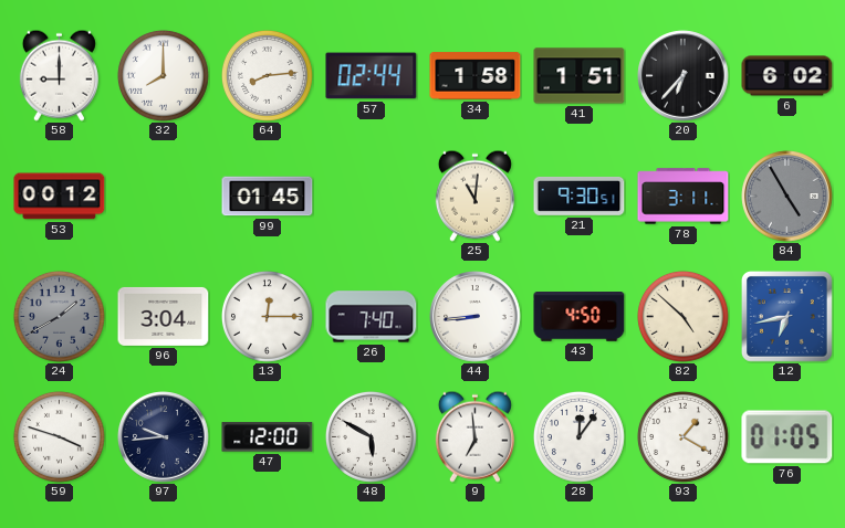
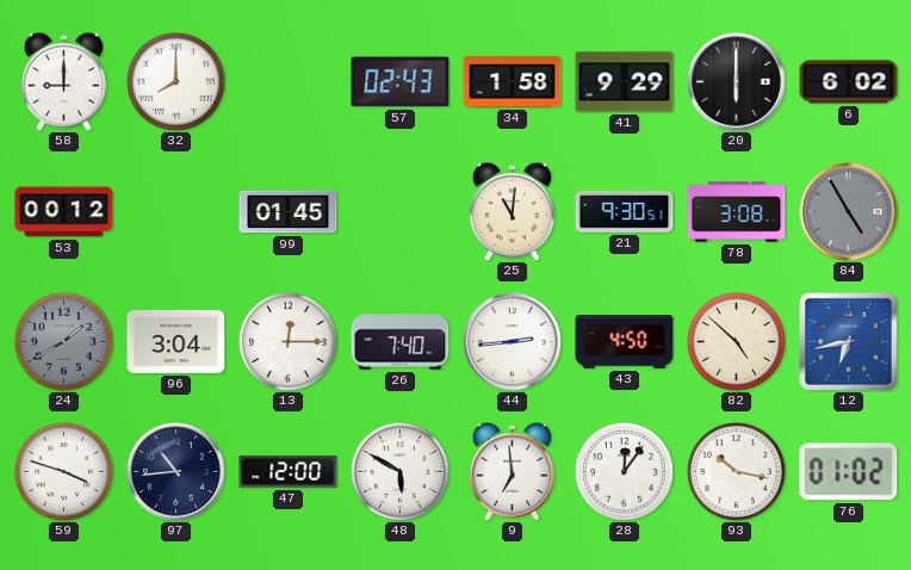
64: 8:14 -> none
57: 02:44 -> 02:43
41: 1:51 -> 9:29
20: 6:37 -> 6:00
78: 3:11 -> 3:08
44: 8:44 -> 2:44
97: 9:44 -> 10:44
93: 1:20 -> 10:17
76: 01:05 -> 01:02
